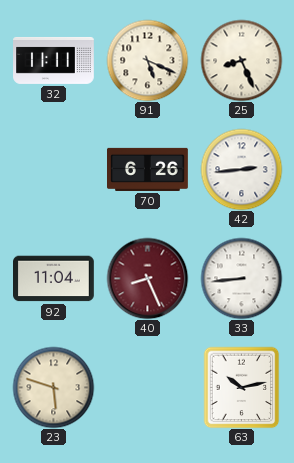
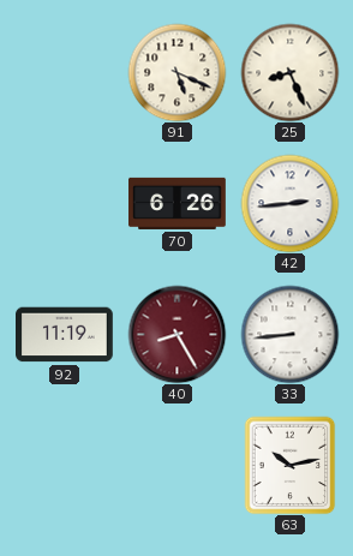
32: 11:11 -> none
92: 11:04 -> 11:19
40: 8:26 -> 8:25
23: 5:48 -> none
